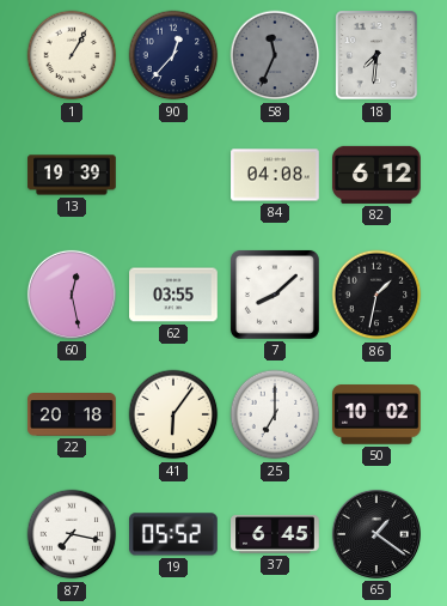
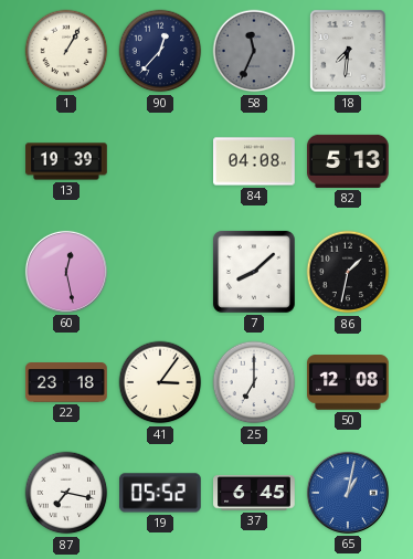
82: 6:12 -> 5:13
62: 03:55 -> none
22: 20:18 -> 23:18
41: 6:06 -> 3:06
50: 10:02 -> 12:08
65: 1:21 -> 1:02
65 dial: black -> blue
